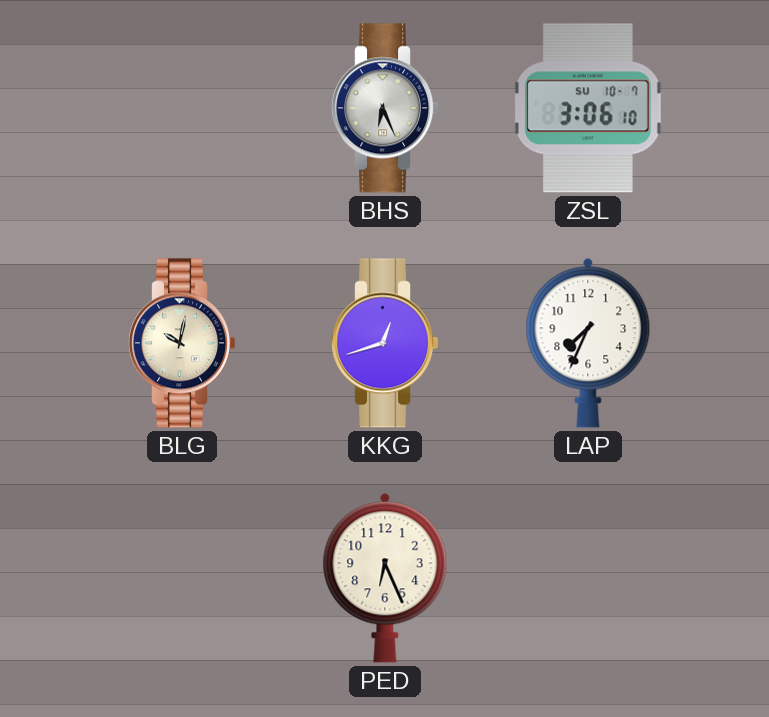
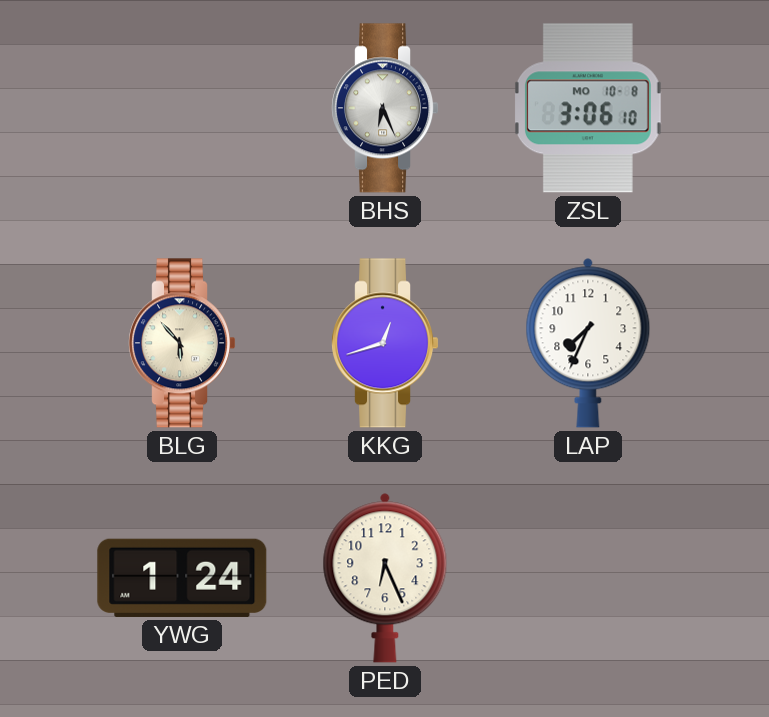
ZSL date: SU 10-7 -> MO 10-8
BLG: 10:02 -> 5:53
YWG: none -> 1:24
